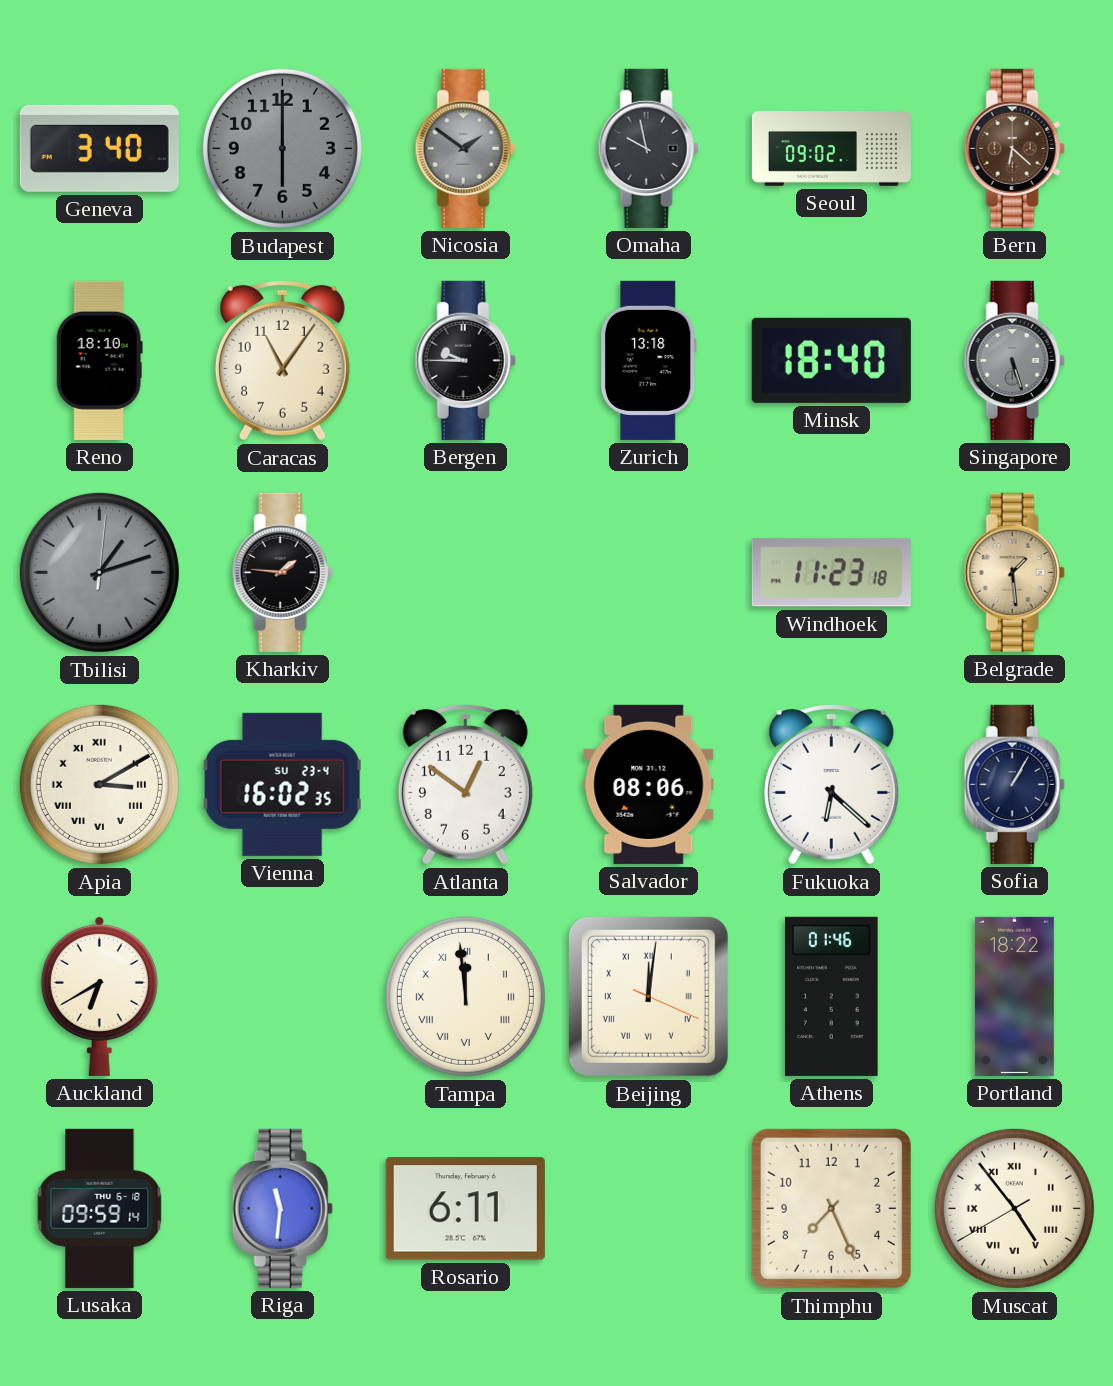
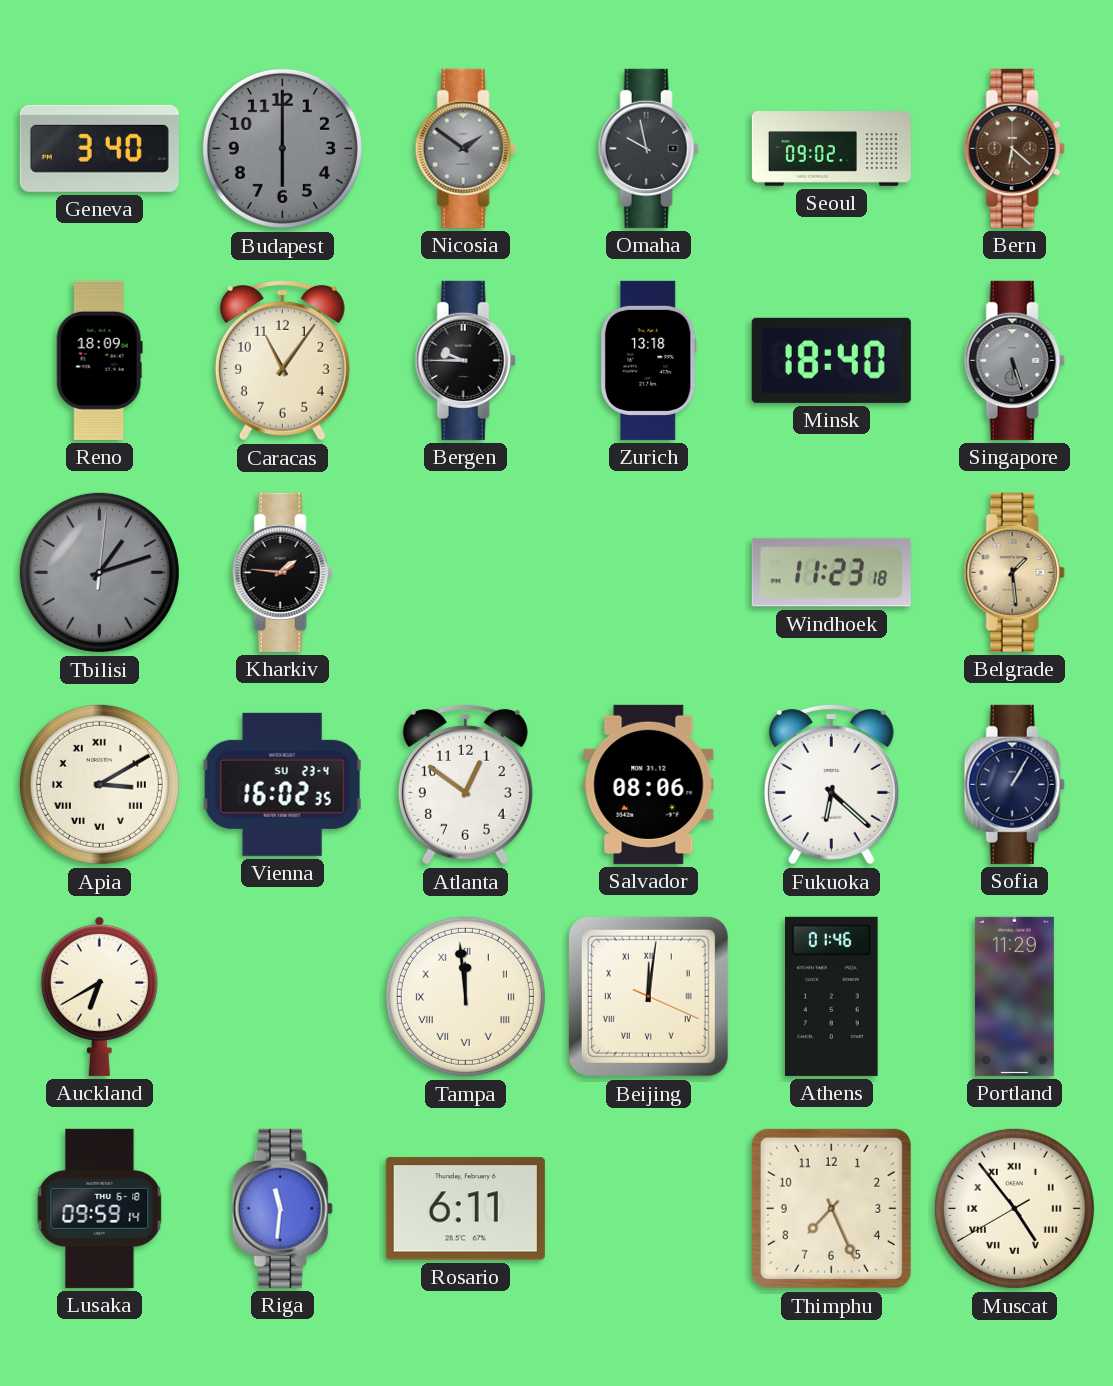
Reno: 18:10 -> 18:09
Portland: 18:22 -> 11:29
